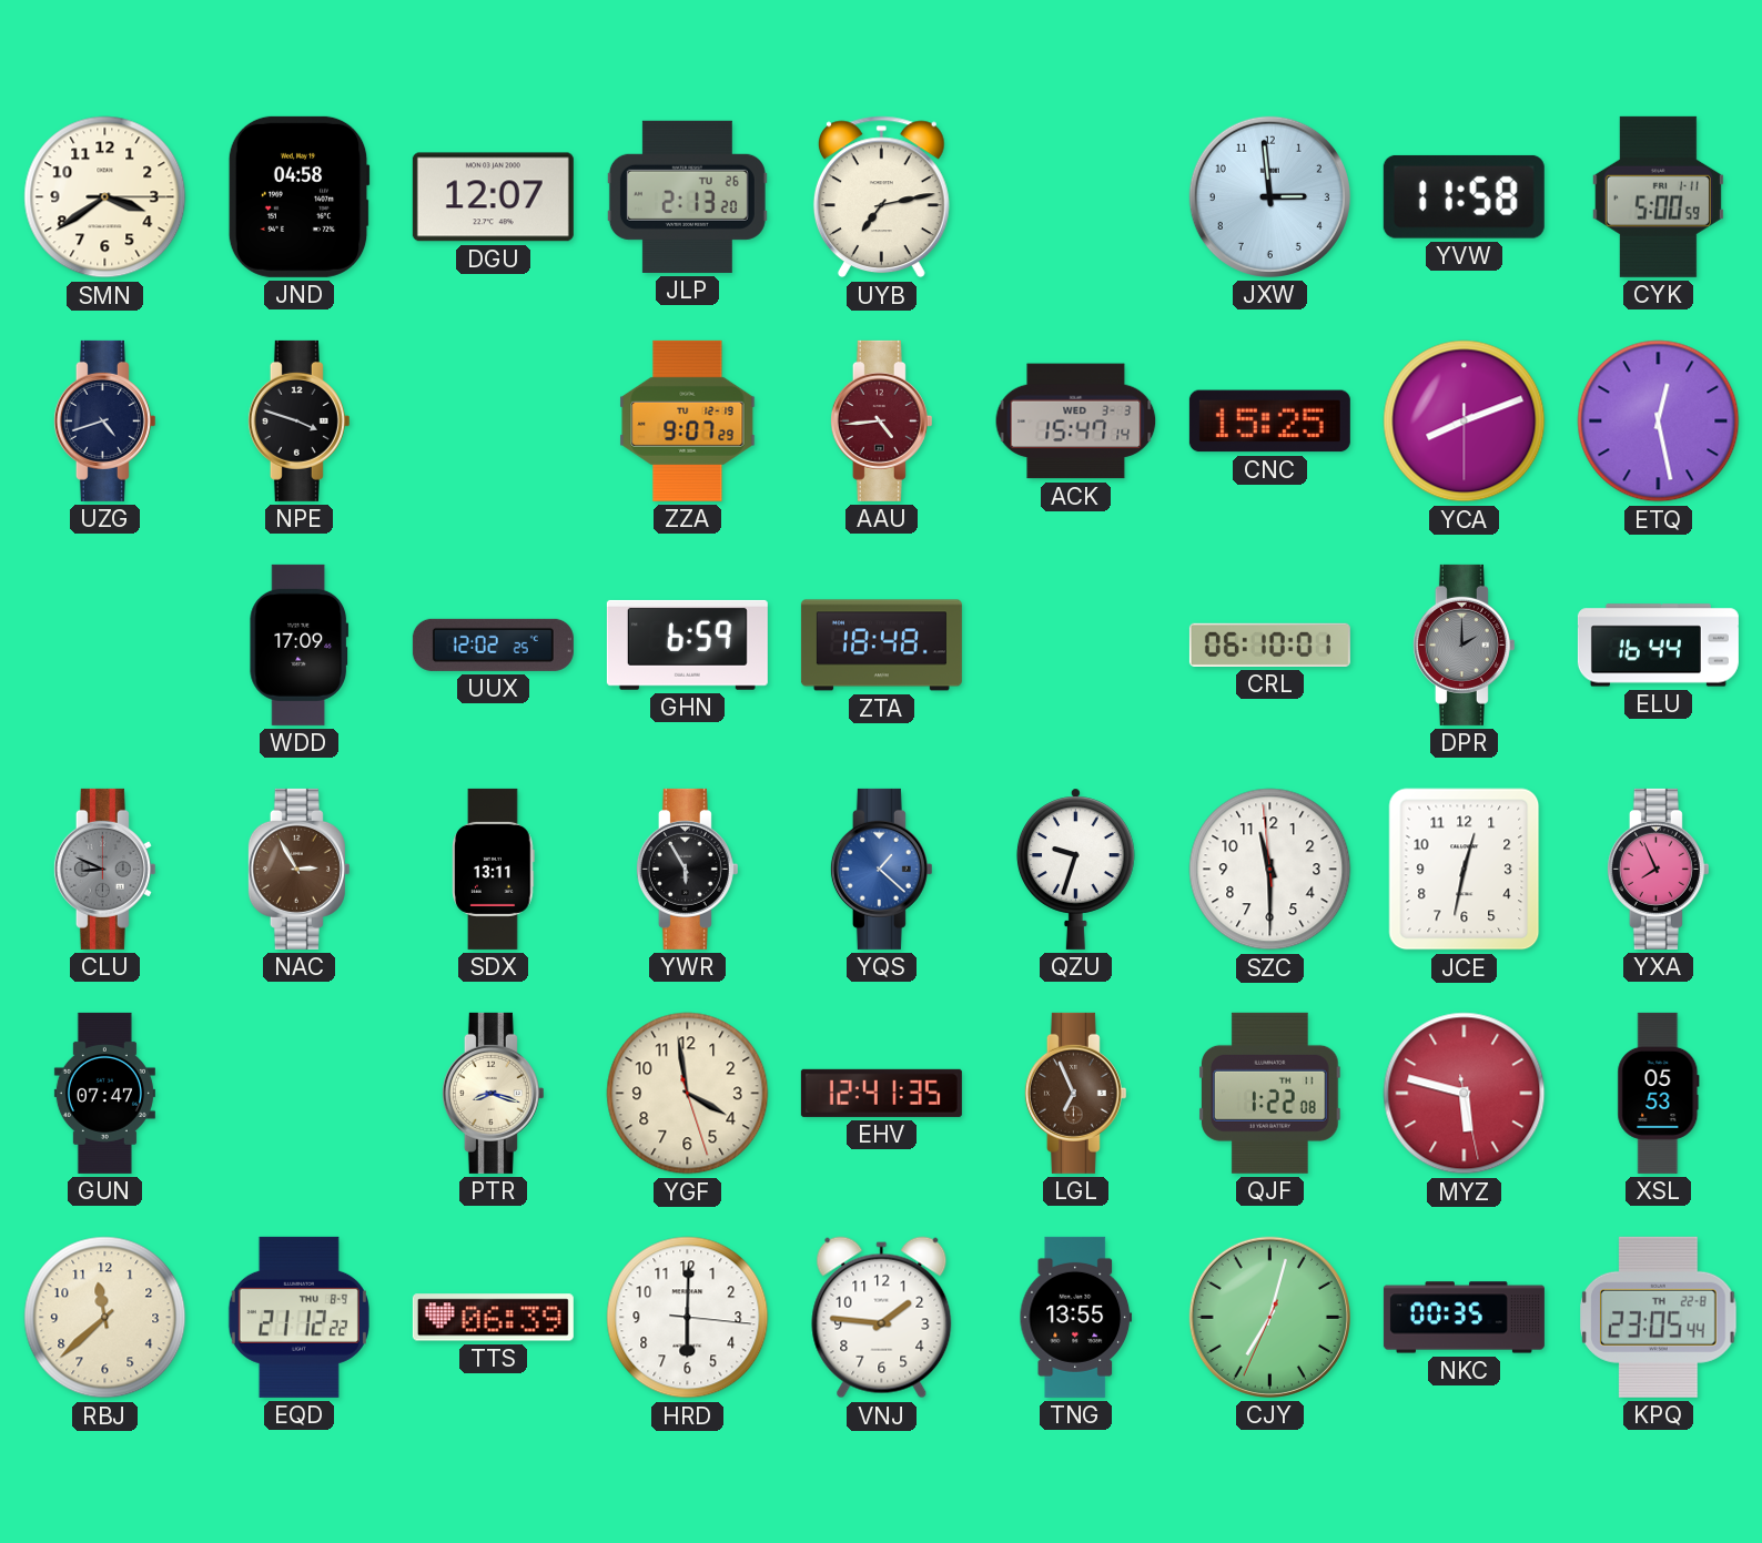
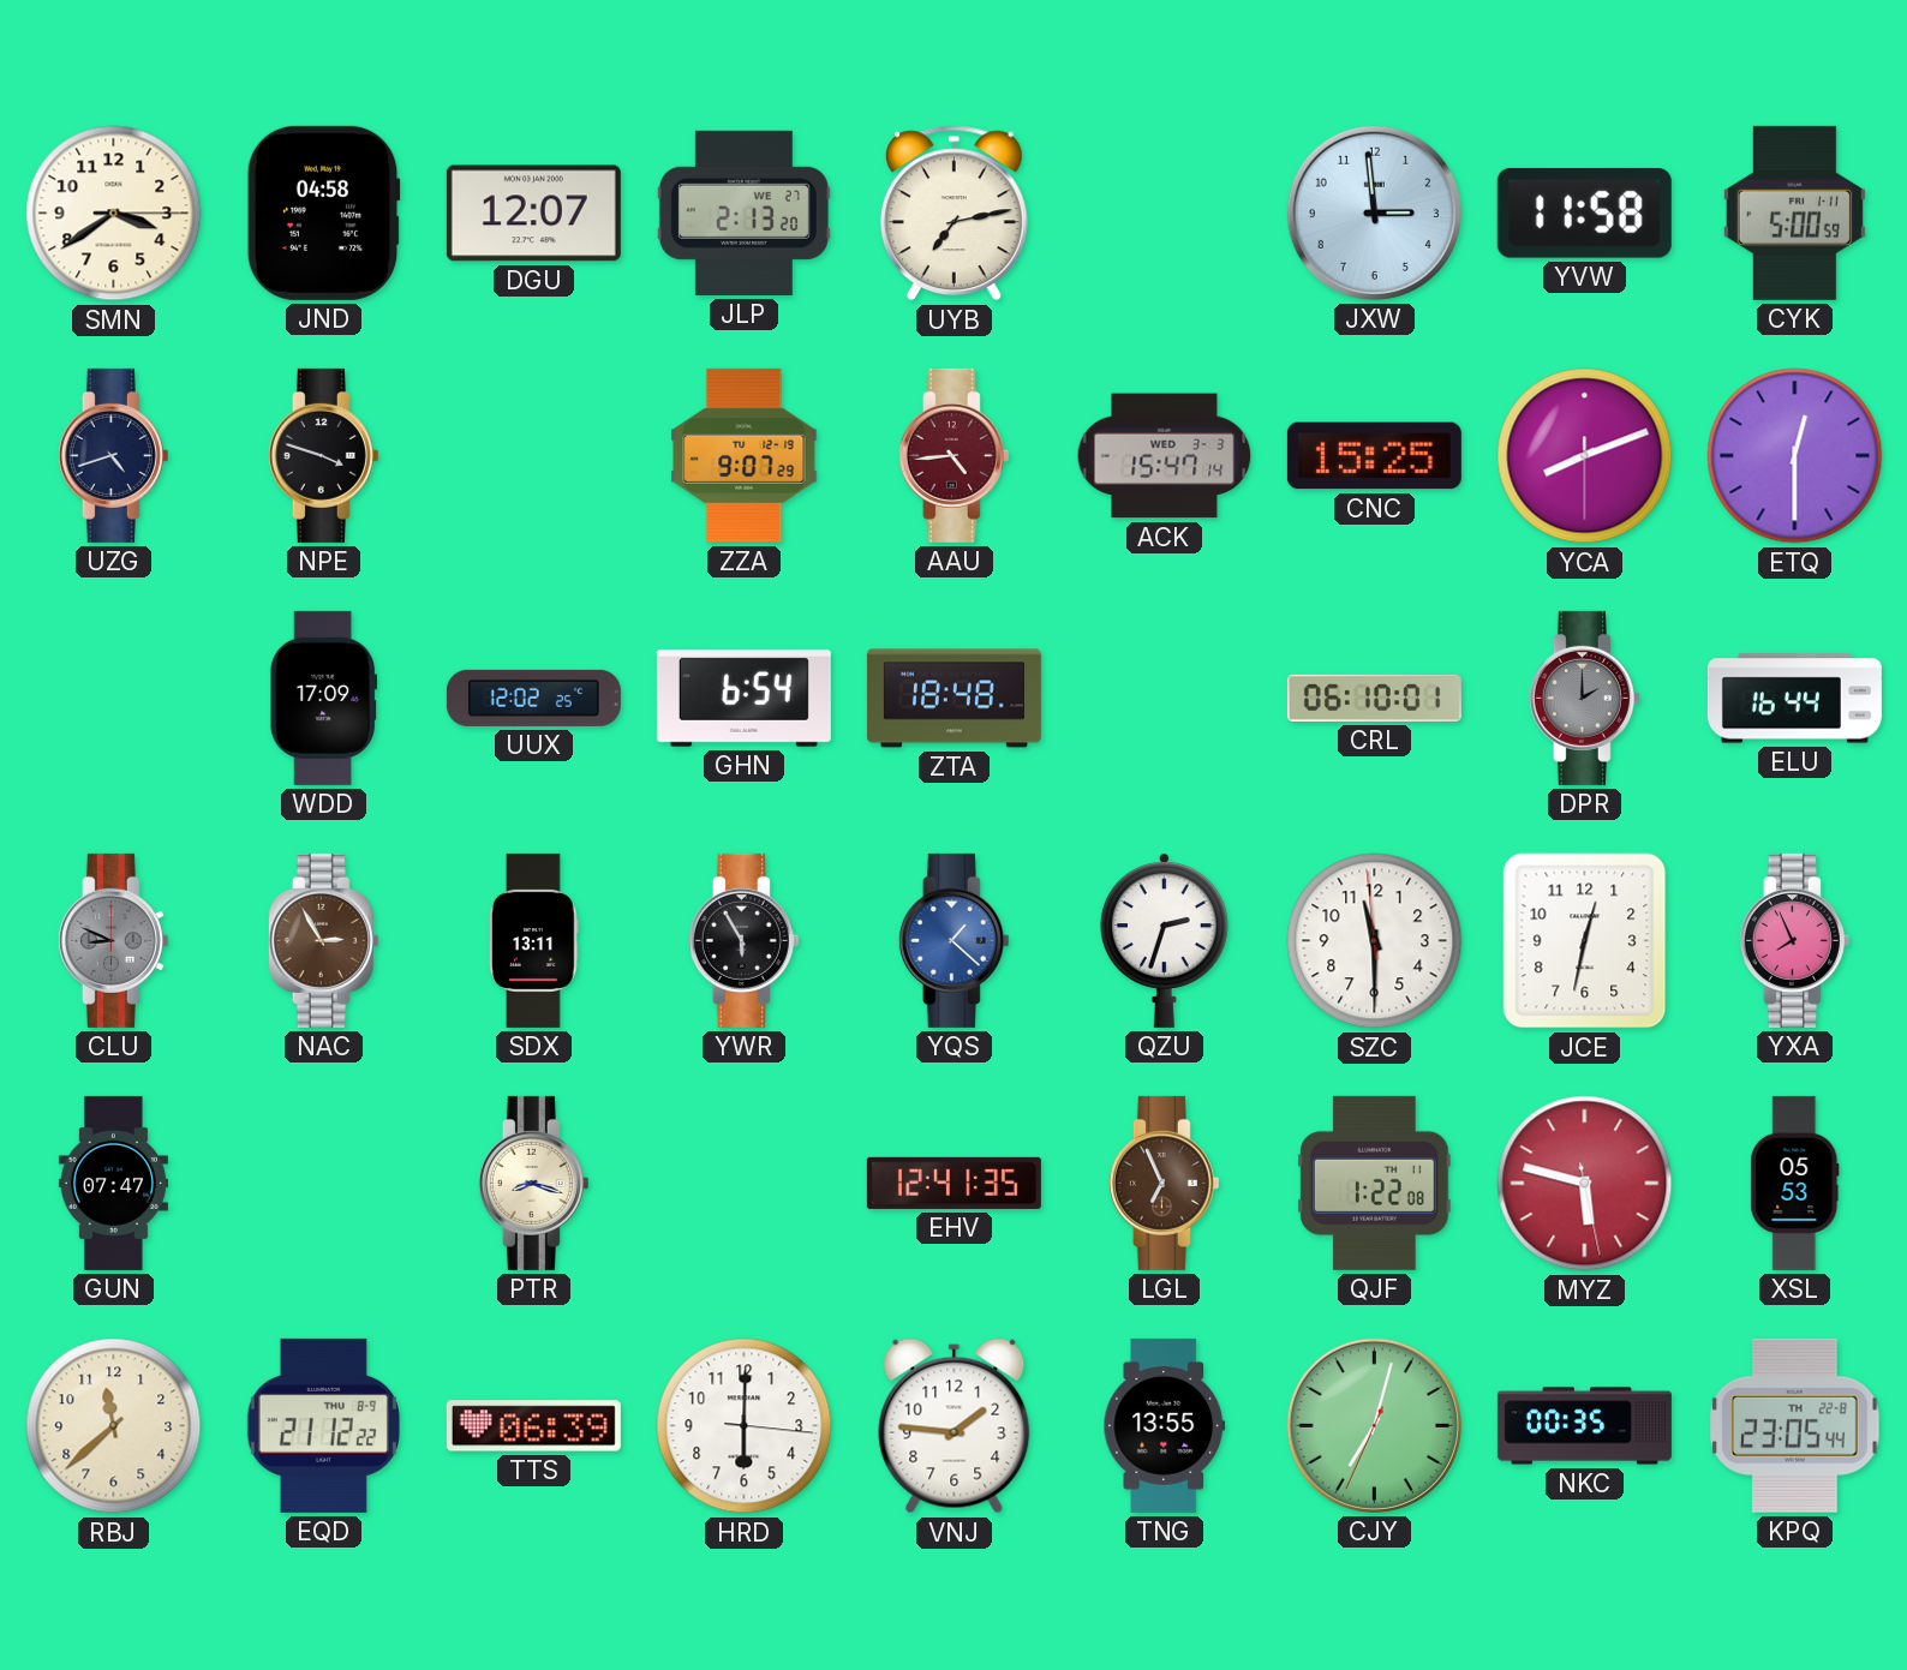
JLP date: TU 26 -> WE 27
ETQ: 12:28 -> 12:30
GHN: 6:59 -> 6:54
QZU: 9:33 -> 2:33
YGF: 3:58 -> none
